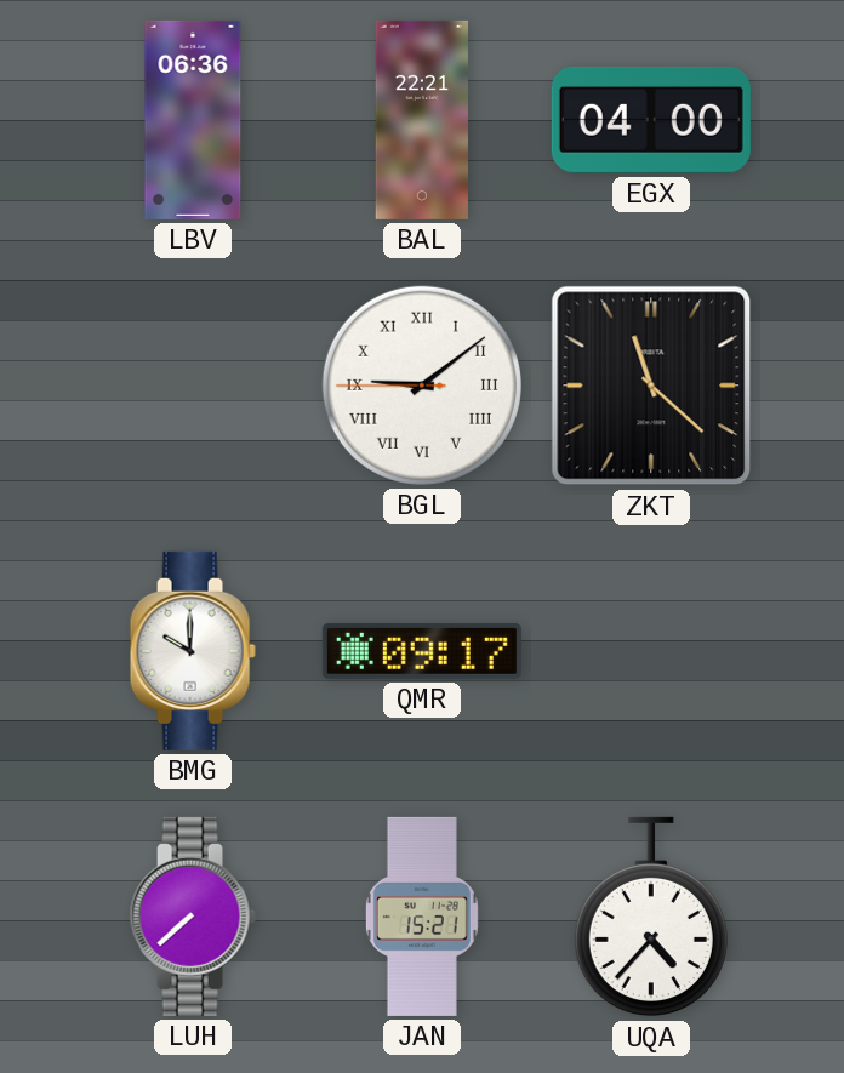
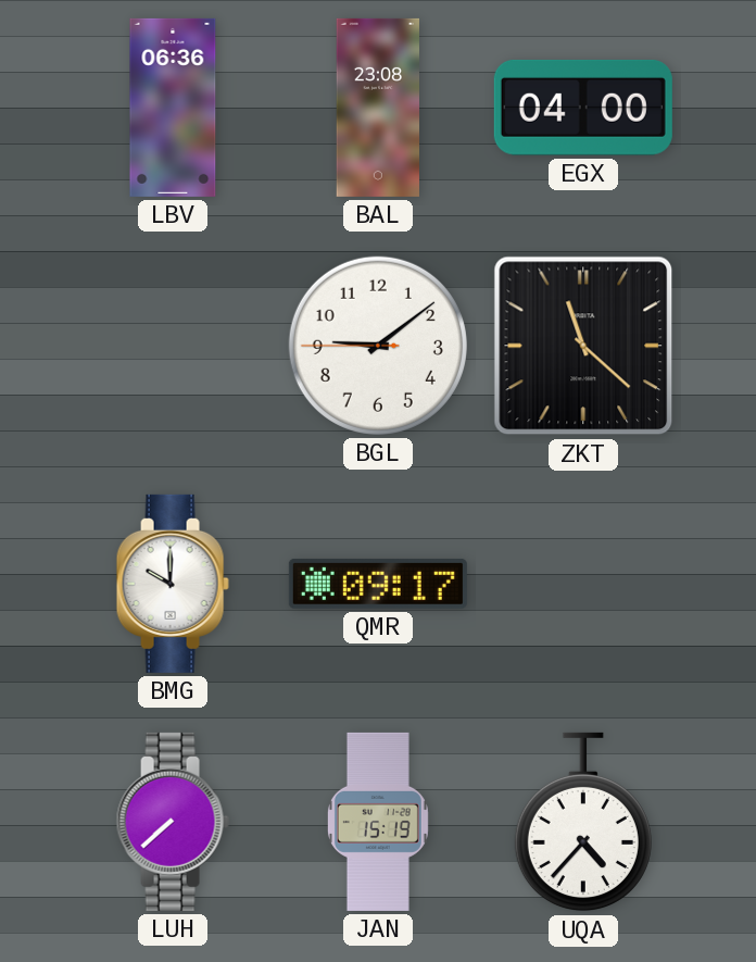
BAL: 22:21 -> 23:08
BGL numerals: Roman -> Arabic
JAN: 15:21 -> 15:19
